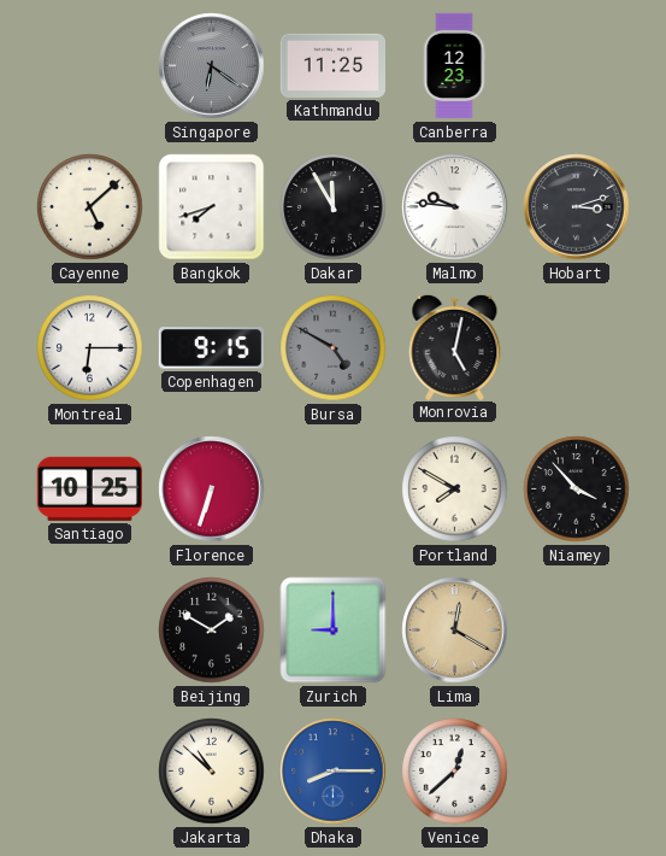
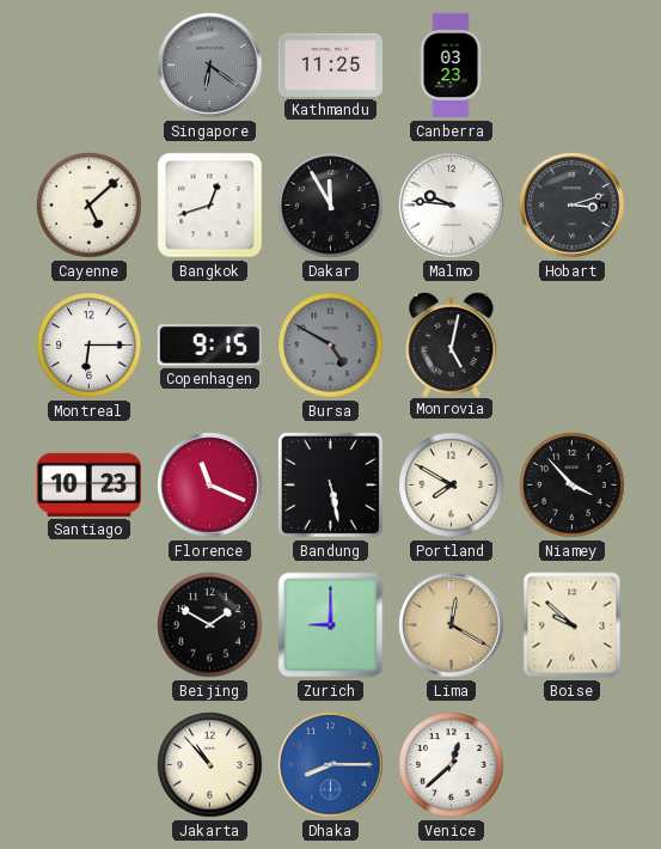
Canberra: 12:23 -> 03:23
Bangkok: 7:42 -> 12:42
Santiago: 10:25 -> 10:23
Florence: 6:33 -> 11:19
Bandung: none -> 5:28
Boise: none -> 9:52
Jakarta: 10:52 -> 10:53
